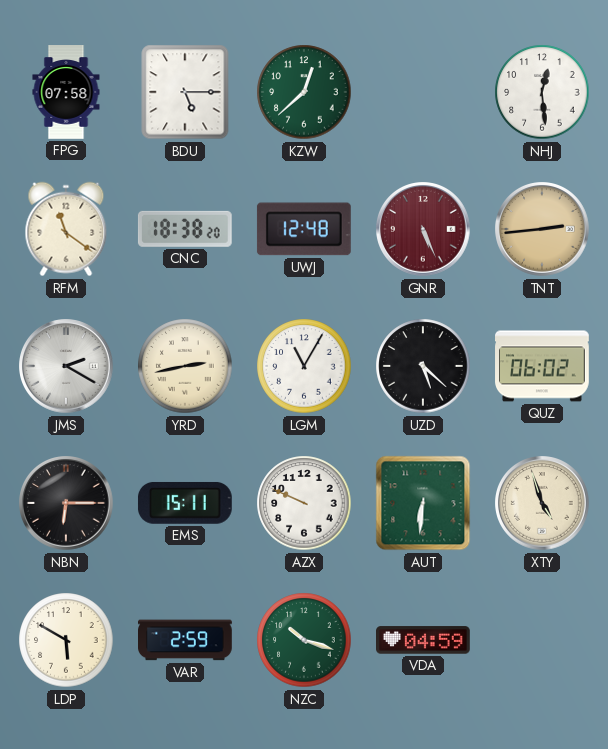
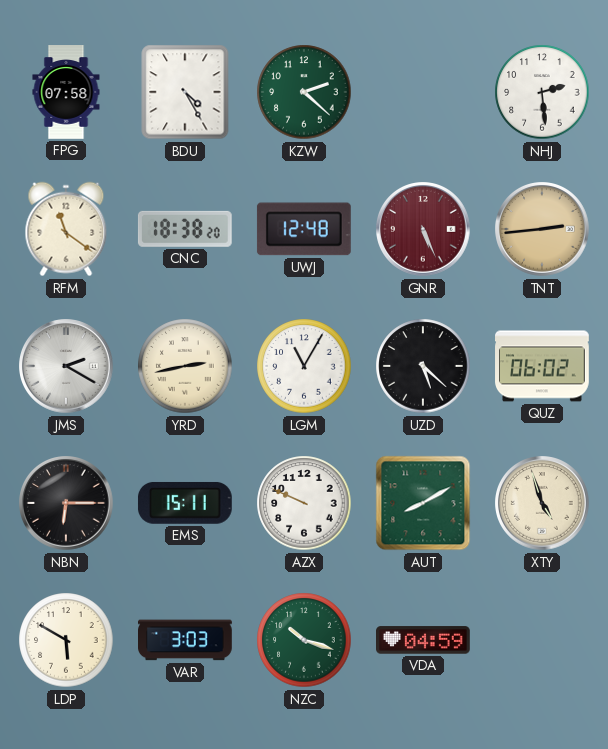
BDU: 5:15 -> 4:25
KZW: 12:38 -> 2:22
NHJ: 12:29 -> 2:29
AUT: 6:31 -> 8:10
VAR: 2:59 -> 3:03
